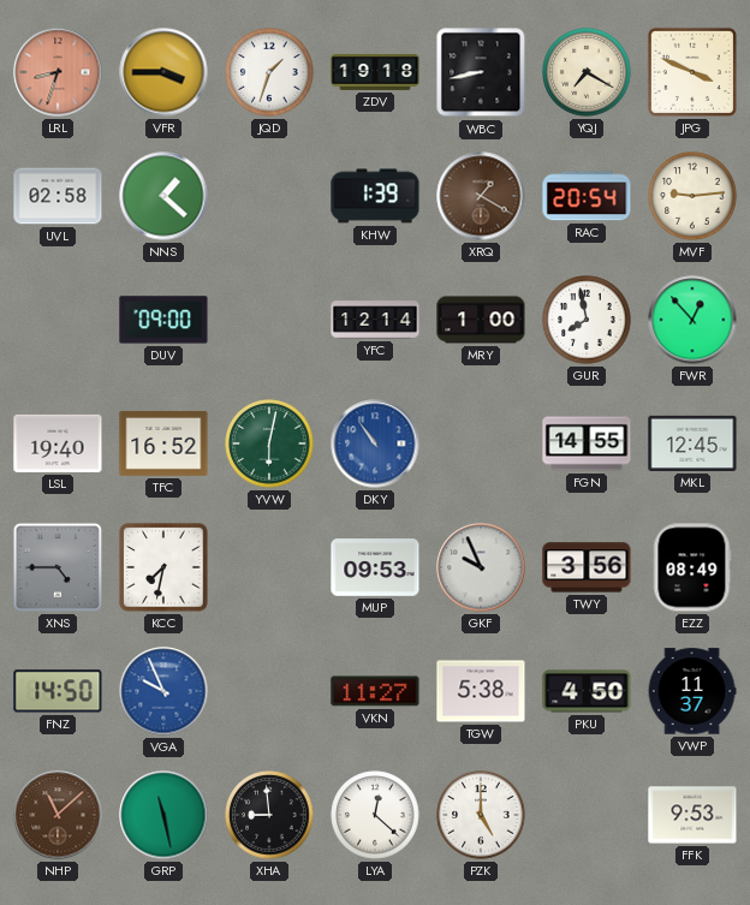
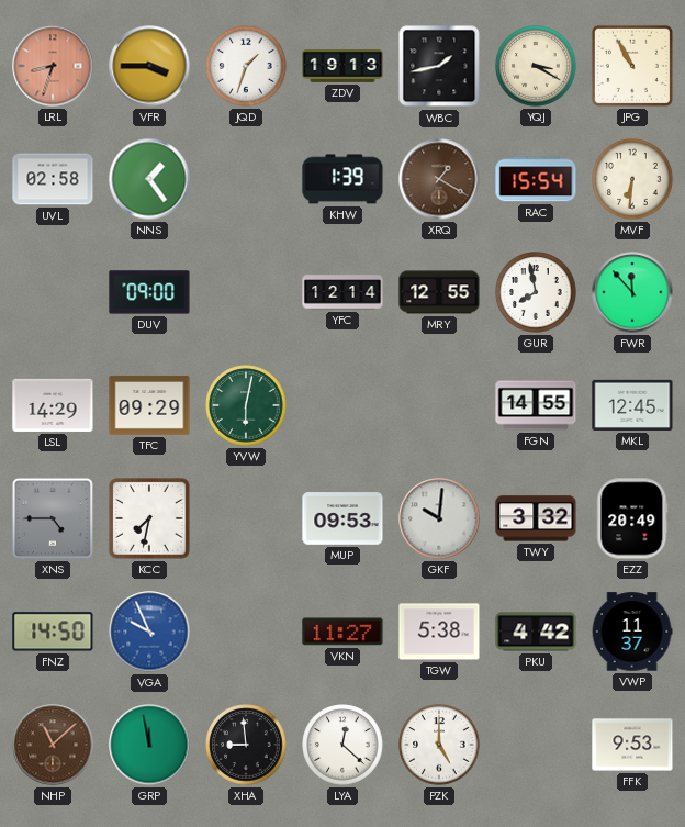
ZDV: 19:18 -> 19:13
WBC: 8:43 -> 1:43
YQJ: 7:20 -> 3:20
JPG: 3:49 -> 10:55
NNS: 1:22 -> 1:24
RAC: 20:54 -> 15:54
MVF: 9:14 -> 6:31
MRY: 1:00 -> 12:55
FWR: 12:53 -> 11:53
LSL: 19:40 -> 14:29
TFC: 16:52 -> 09:29
DKY: 10:54 -> none
GKF: 9:56 -> 10:01
TWY: 3:56 -> 3:32
EZZ: 08:49 -> 20:49
PKU: 4:50 -> 4:42
GRP: 11:28 -> 11:58
